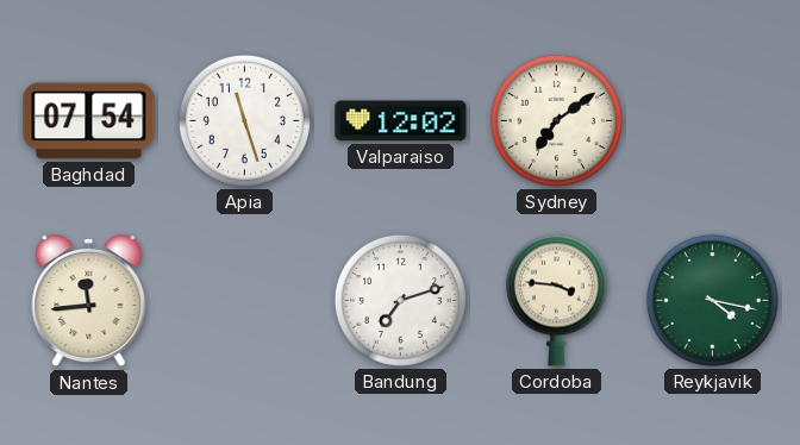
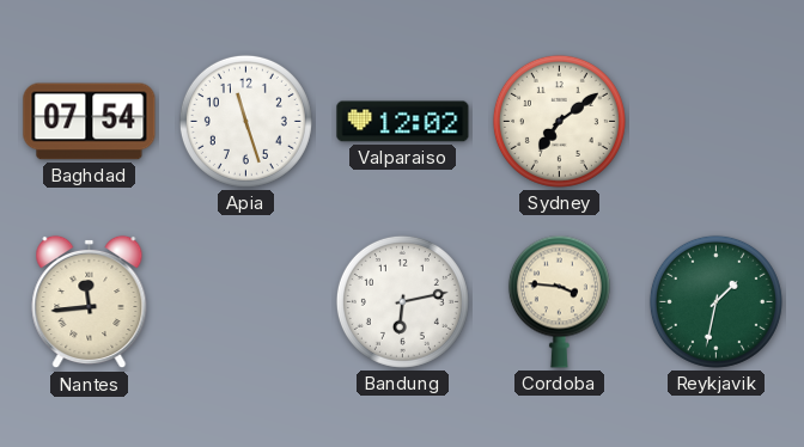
Bandung: 7:12 -> 6:13
Reykjavik: 4:17 -> 1:32
